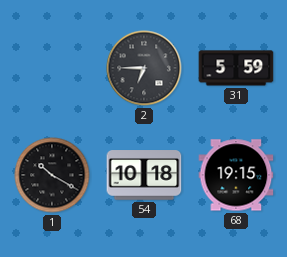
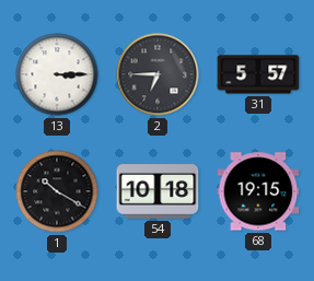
13: none -> 3:15
31: 5:59 -> 5:57
